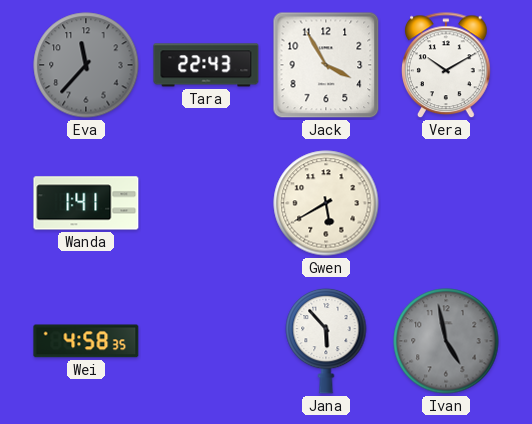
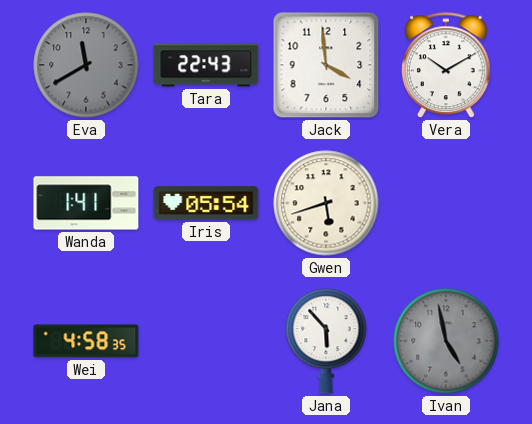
Eva: 11:37 -> 11:40
Jack: 3:55 -> 3:59
Iris: none -> 05:54
Gwen: 5:40 -> 5:42
